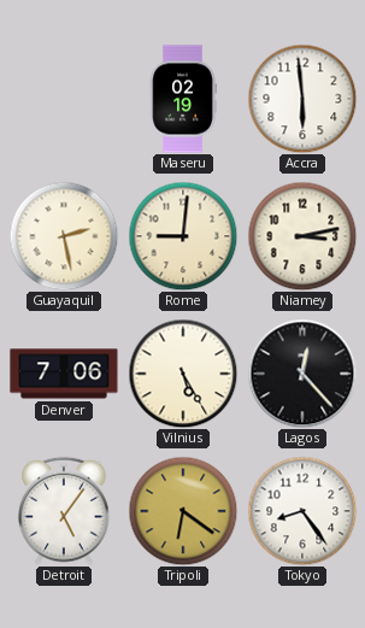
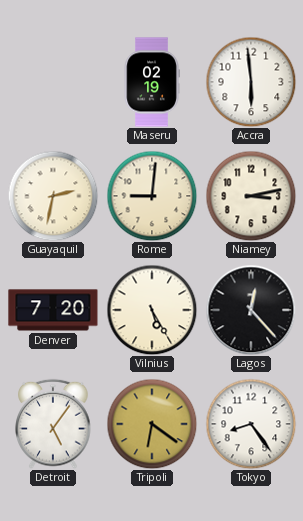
Guayaquil: 2:28 -> 2:32
Denver: 7:06 -> 7:20
